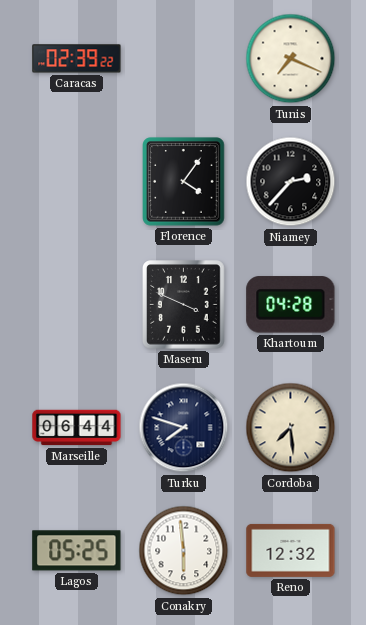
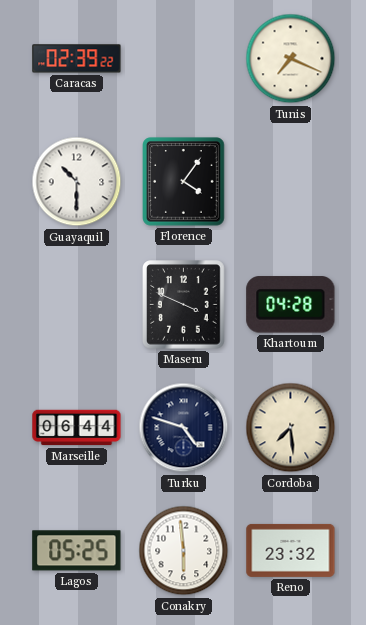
Guayaquil: none -> 10:30
Niamey: 2:37 -> none
Turku: 7:48 -> 4:48
Reno: 12:32 -> 23:32
